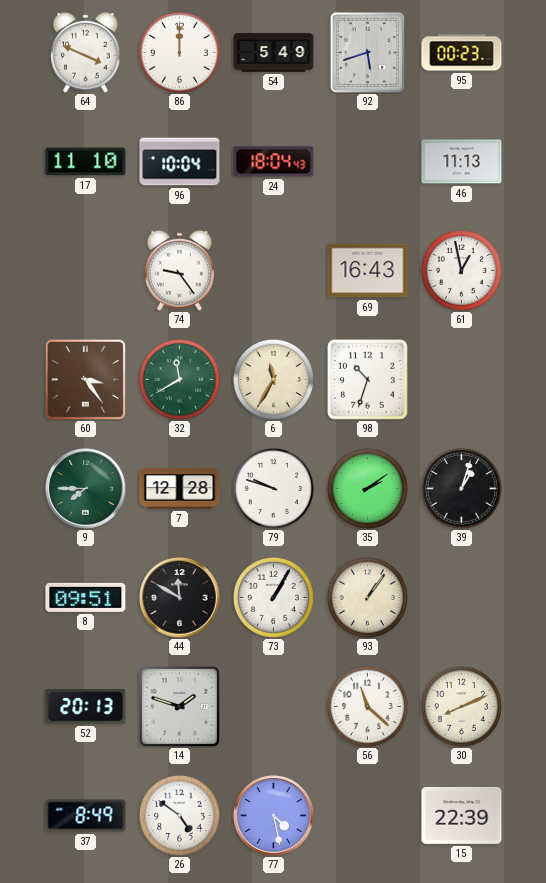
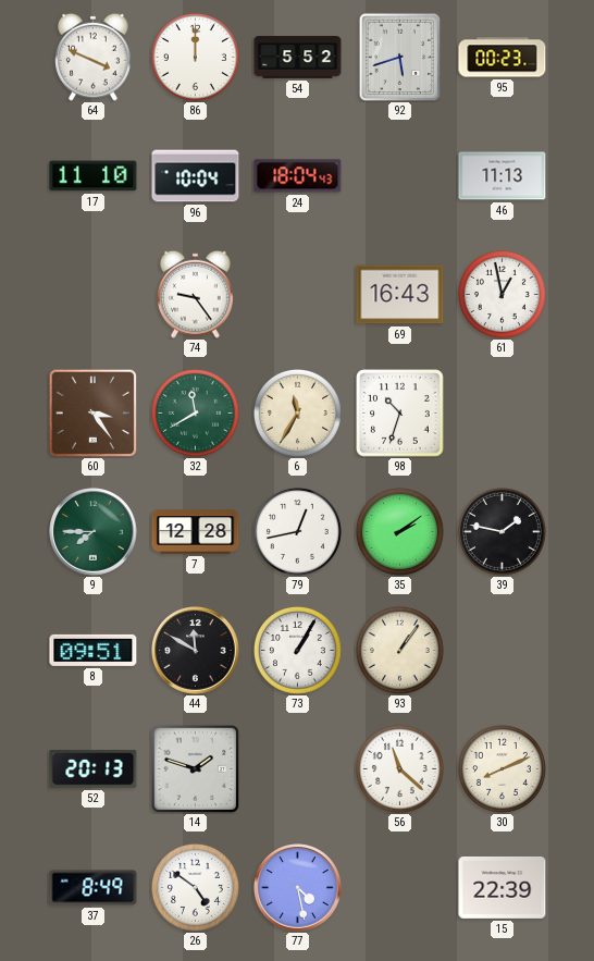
54: 5:49 -> 5:52
79: 9:48 -> 12:43
39: 1:03 -> 1:47
